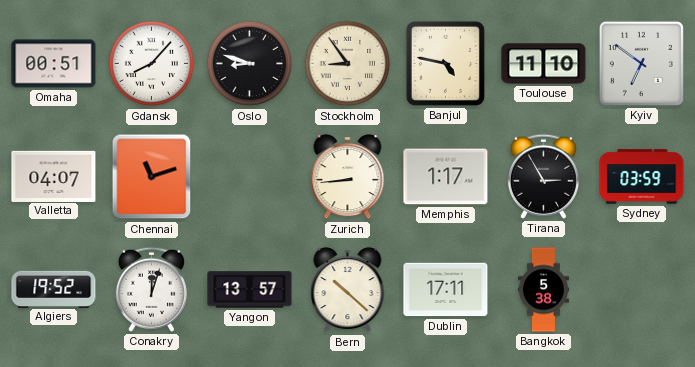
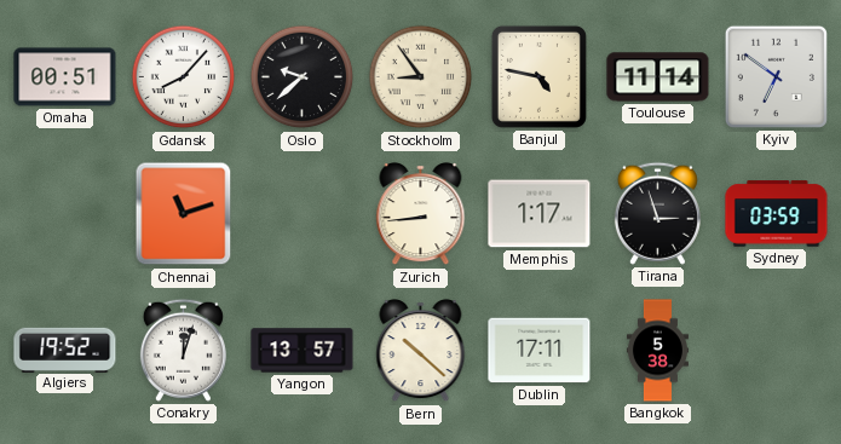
Oslo: 8:48 -> 9:38
Toulouse: 11:10 -> 11:14
Valletta: 04:07 -> none
Tirana: 2:55 -> 2:57
